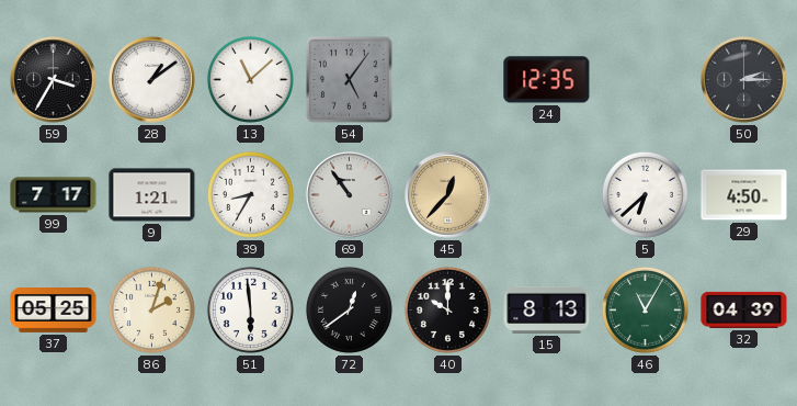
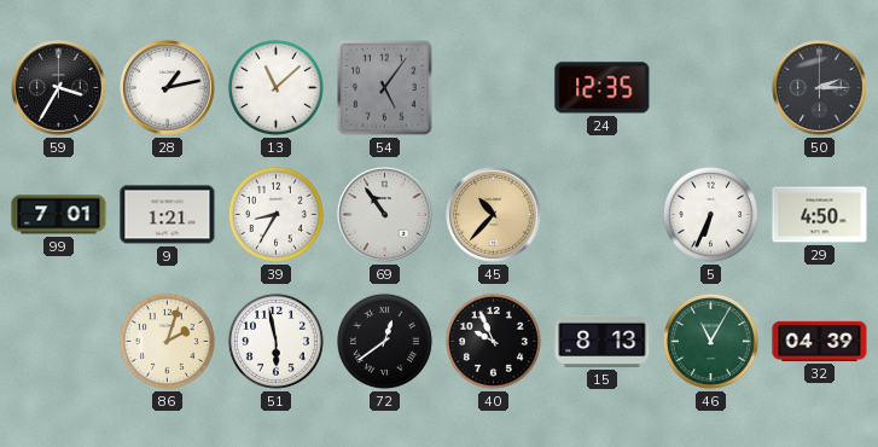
28: 1:09 -> 1:13
99: 7:17 -> 7:01
45: 12:37 -> 10:37
5: 6:38 -> 6:34
37: 05:25 -> none
51: 5:59 -> 5:58
40: 10:00 -> 9:56
